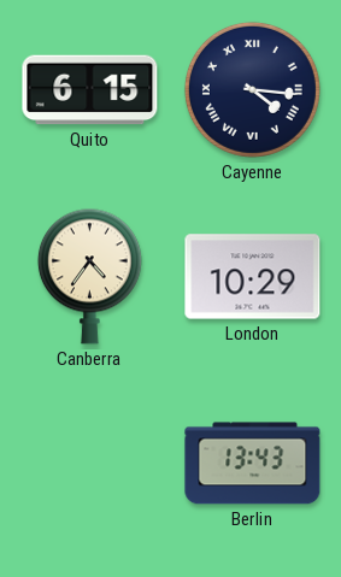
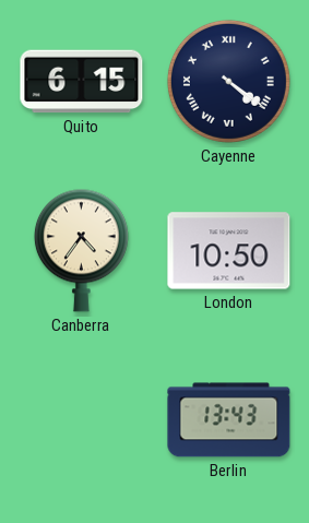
Cayenne: 4:16 -> 4:21
London: 10:29 -> 10:50
